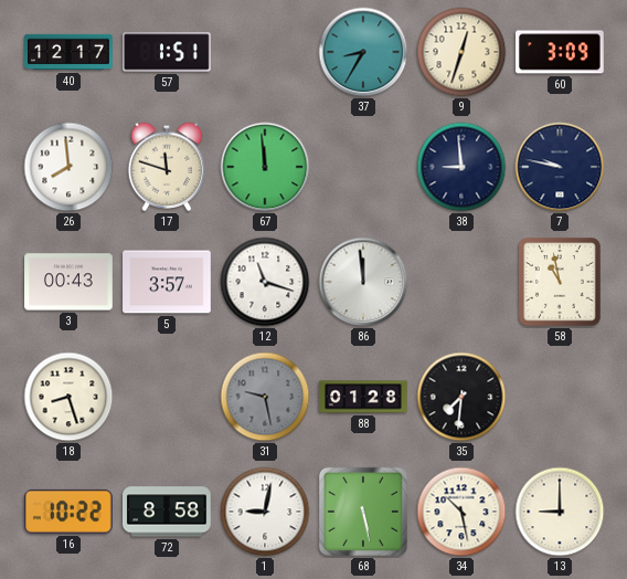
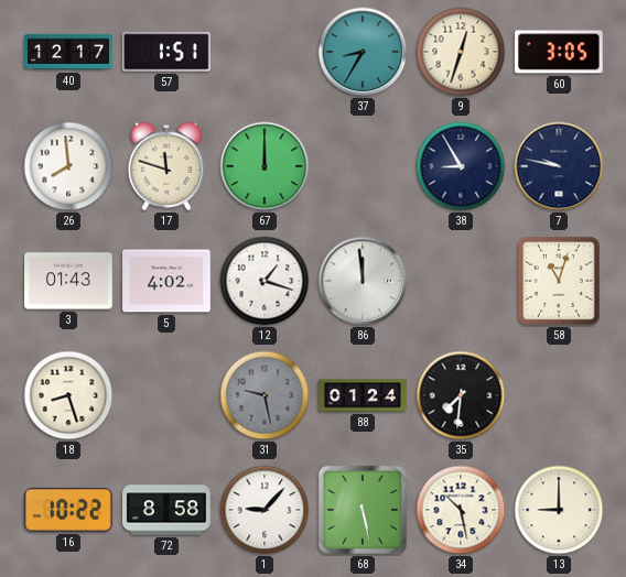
60: 3:09 -> 3:05
67: 11:59 -> 12:00
38: 8:59 -> 8:55
3: 00:43 -> 01:43
5: 3:57 -> 4:02
12: 11:18 -> 1:18
58: 10:58 -> 11:03
88: 01:28 -> 01:24
1: 9:02 -> 9:07
